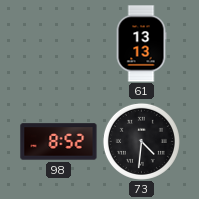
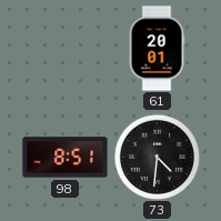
61: 13:13 -> 20:01
98: 8:52 -> 8:51
